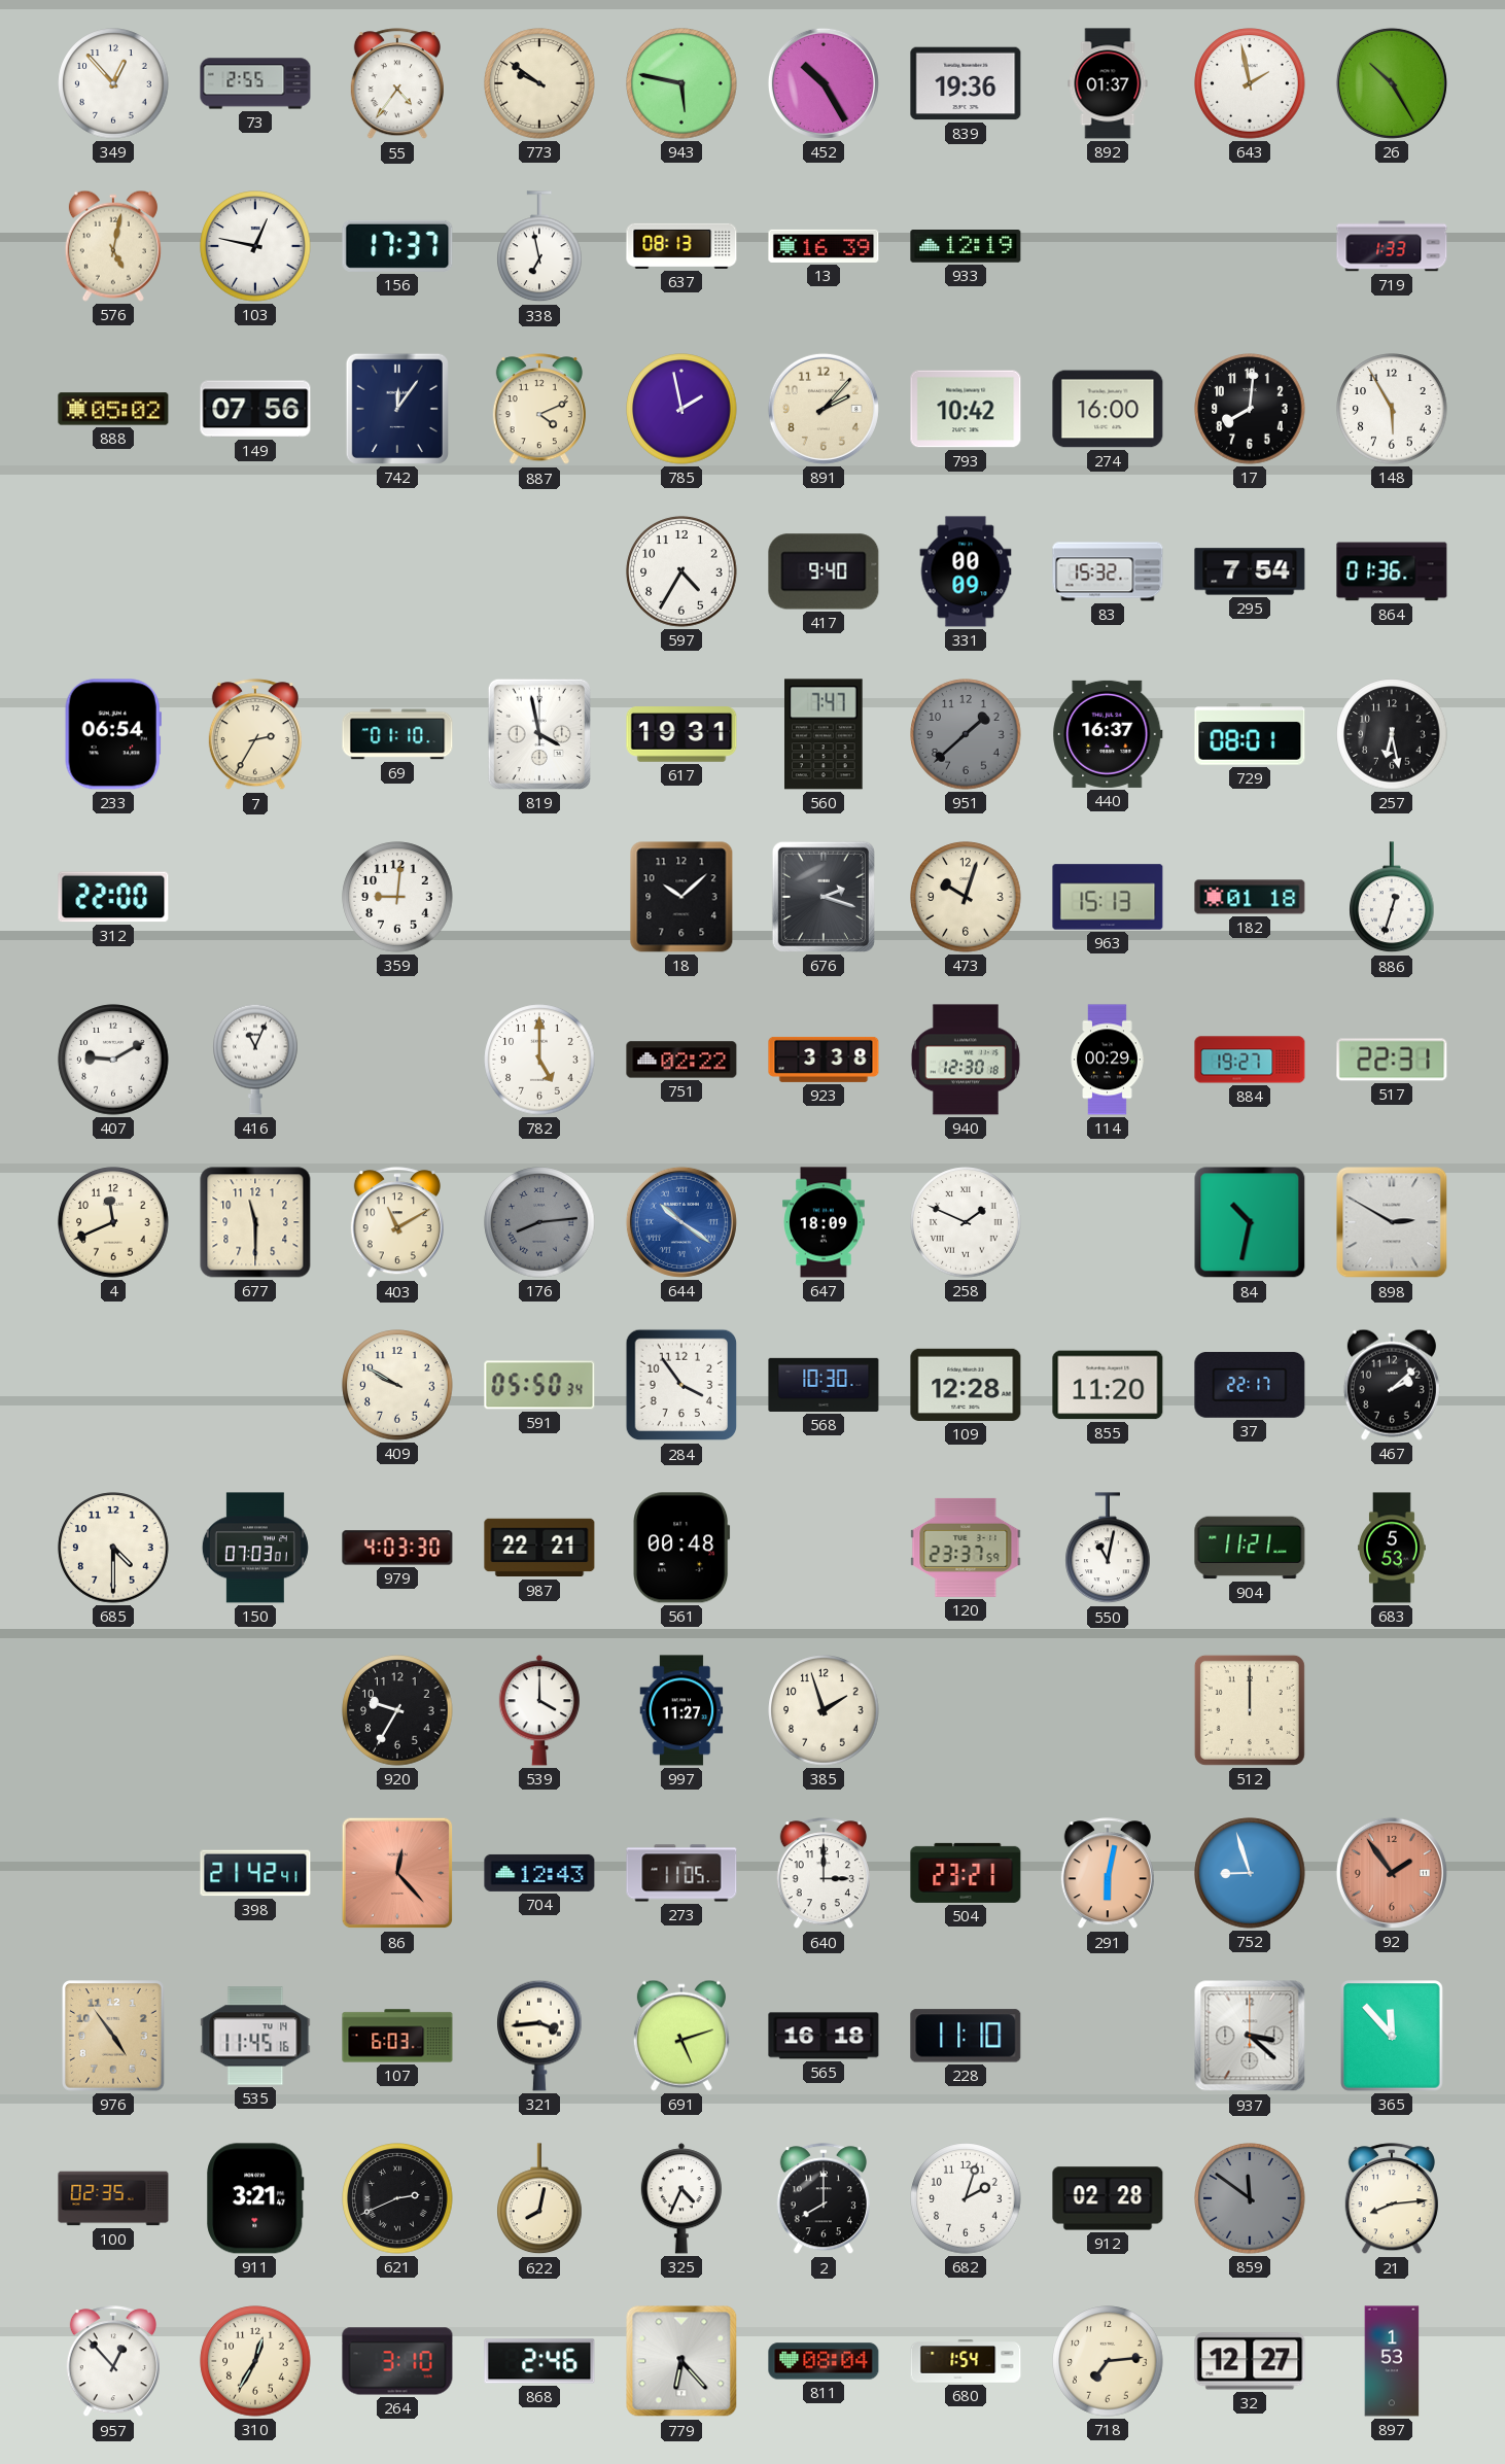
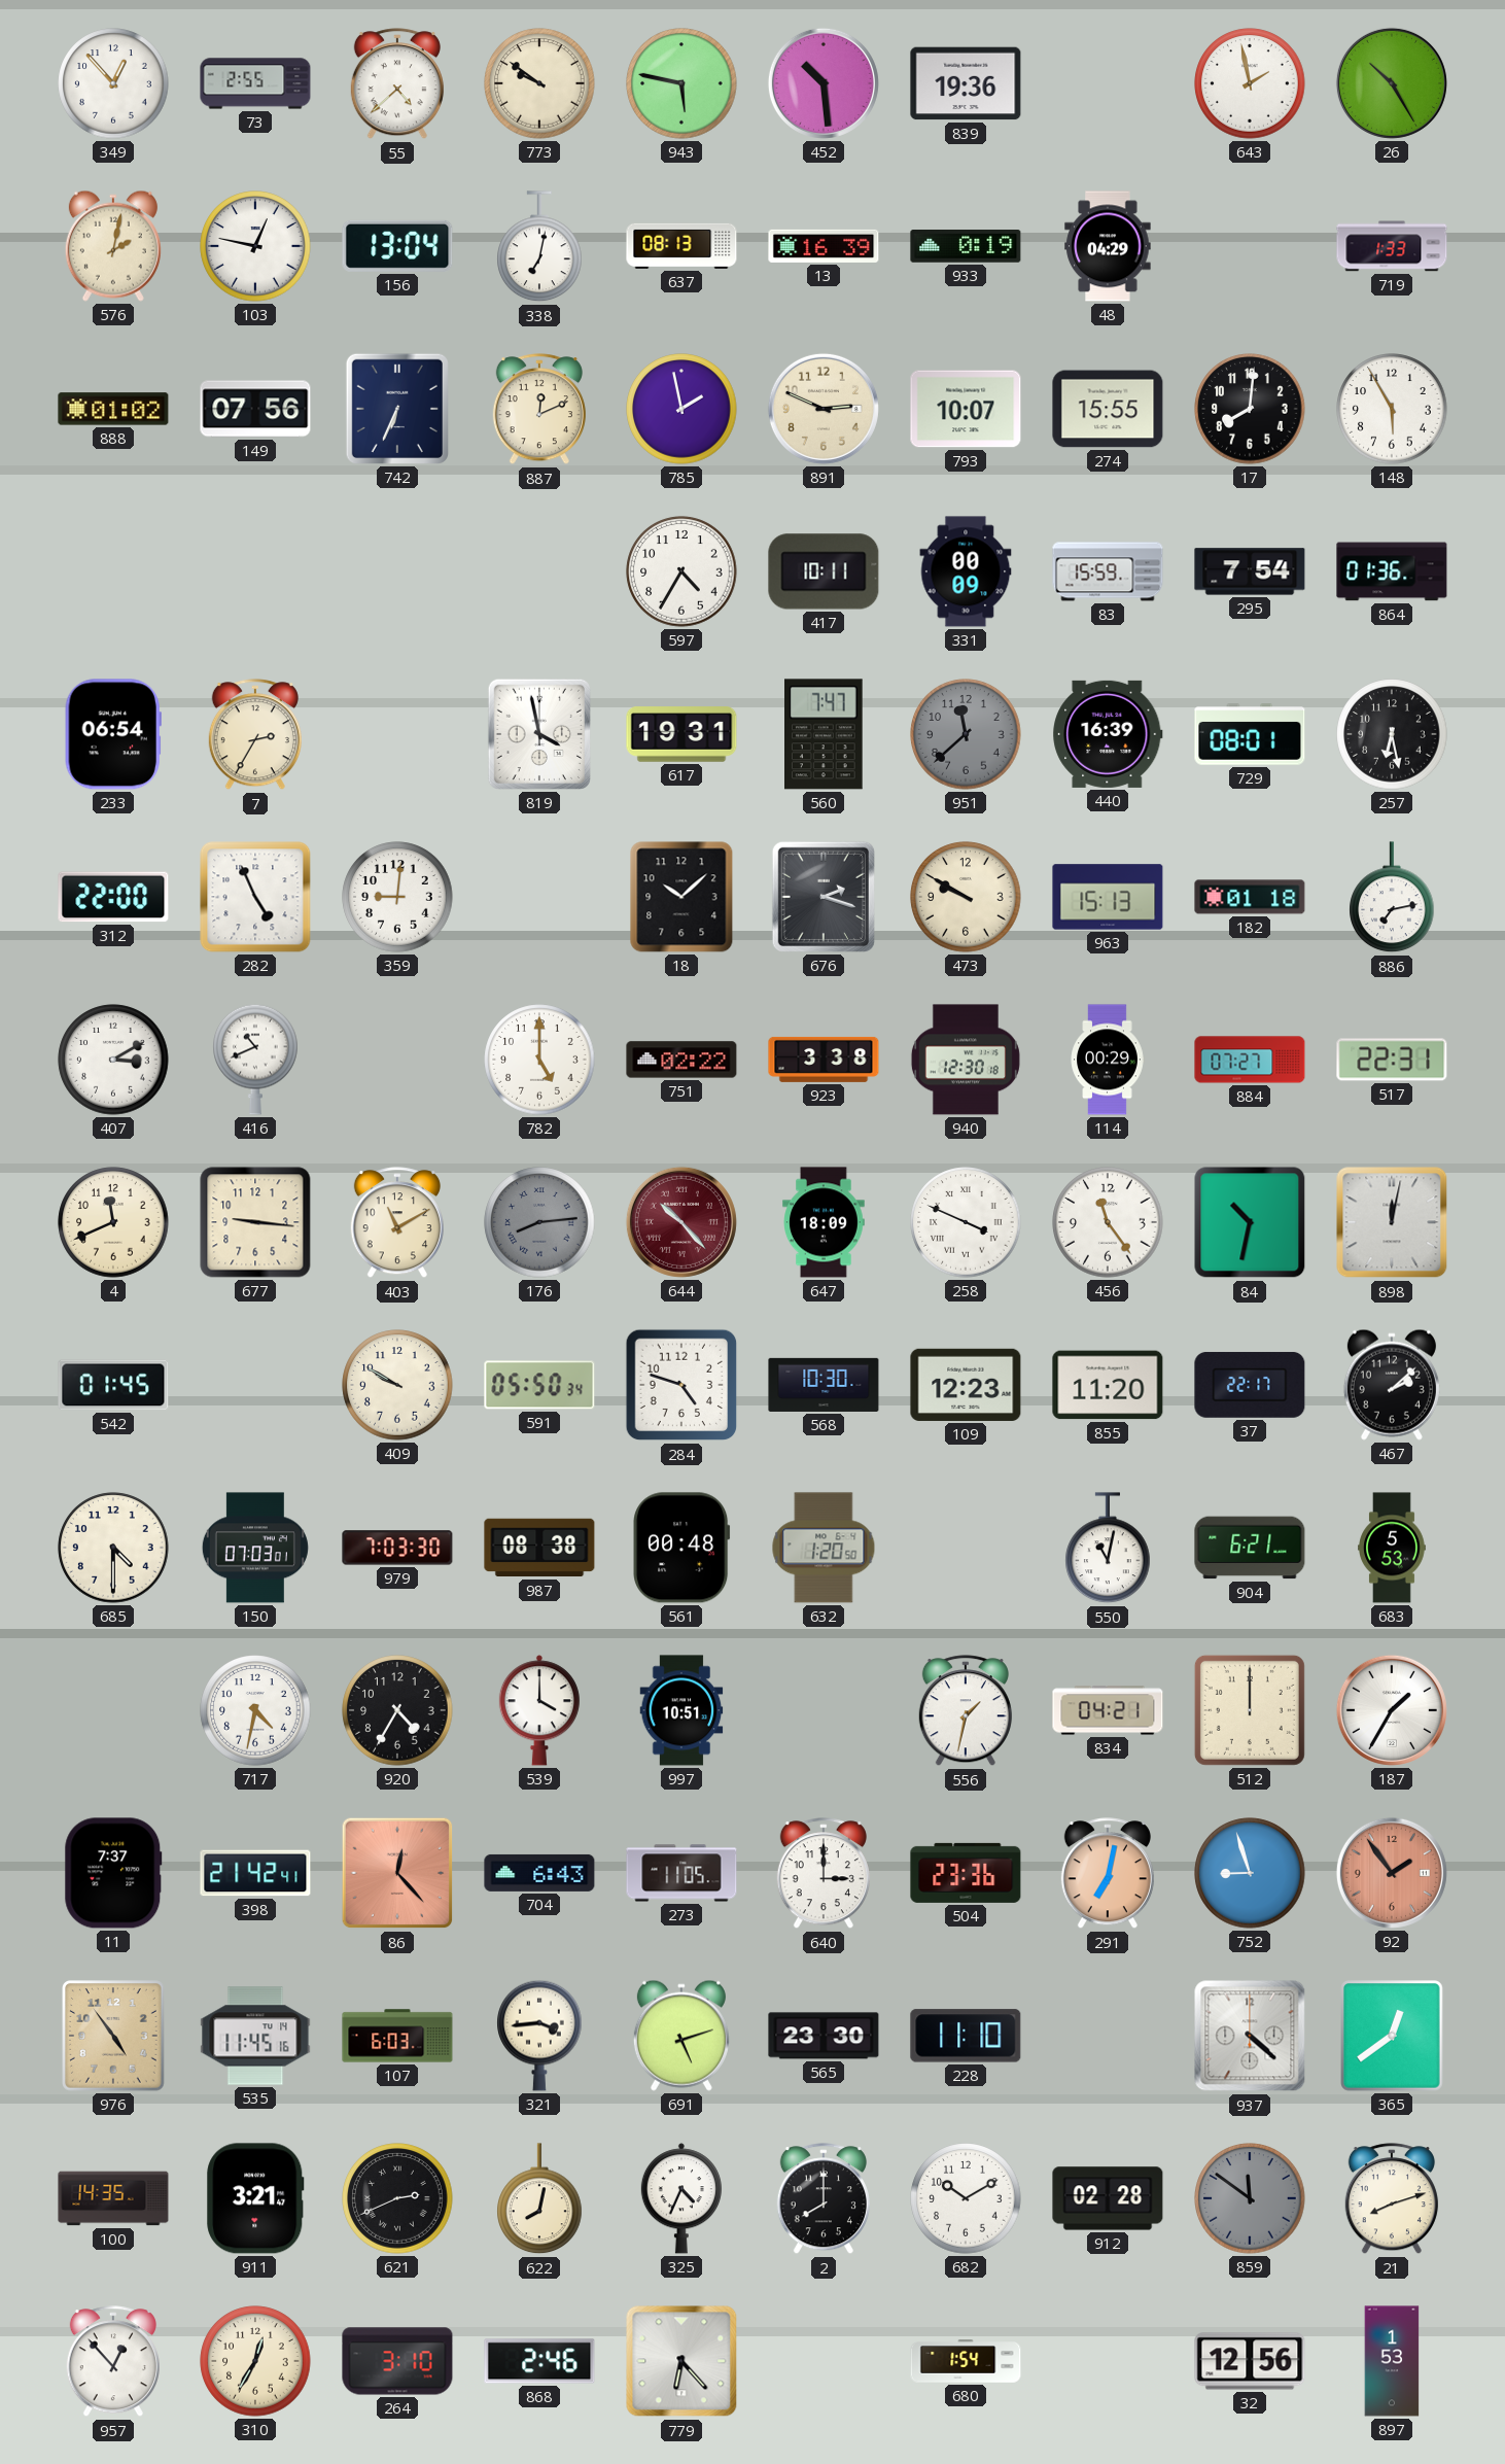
55: 4:36 -> 4:38
452: 10:25 -> 10:29
892: 01:37 -> none
576: 5:02 -> 2:02
156: 17:37 -> 13:04
338: 6:58 -> 7:02
933: 12:19 -> 0:19
48: none -> 04:29
888: 05:02 -> 01:02
742: 12:06 -> 6:34
887: 4:11 -> 12:11
891: 2:07 -> 2:49
793: 10:42 -> 10:07
274: 16:00 -> 15:55
417: 9:40 -> 10:11
83: 15:32 -> 15:59
69: 01:10 -> none
951: 1:38 -> 11:38
440: 16:37 -> 16:39
282: none -> 4:56
473: 10:03 -> 9:50
886: 12:33 -> 7:13
407: 9:10 -> 3:10
416: 11:04 -> 10:41
884: 19:27 -> 07:27
677: 11:30 -> 9:16
644: 10:21 -> 10:23
644 dial: blue -> burgundy
258: 1:49 -> 3:49
456: none -> 11:24
898: 2:50 -> 12:02
542: none -> 01:45
284: 3:54 -> 4:48
109: 12:28 -> 12:23
979: 4:03 -> 7:03
987: 22:21 -> 08:38
632: none -> 1:20
120: 23:37 -> none
904: 11:21 -> 6:21
717: none -> 4:32
920: 9:35 -> 4:35
997: 11:27 -> 10:51
385: 1:57 -> none
556: none -> 1:32
834: none -> 04:21
187: none -> 1:35
11: none -> 7:37
704: 12:43 -> 6:43
504: 23:21 -> 23:36
291: 6:02 -> 7:02
565: 16:18 -> 23:30
937: 3:22 -> 4:22
365: 11:53 -> 12:39
100: 02:35 -> 14:35
682: 2:03 -> 10:10
21: 8:14 -> 8:12
811: 08:04 -> none
718: 7:14 -> none
32: 12:27 -> 12:56
